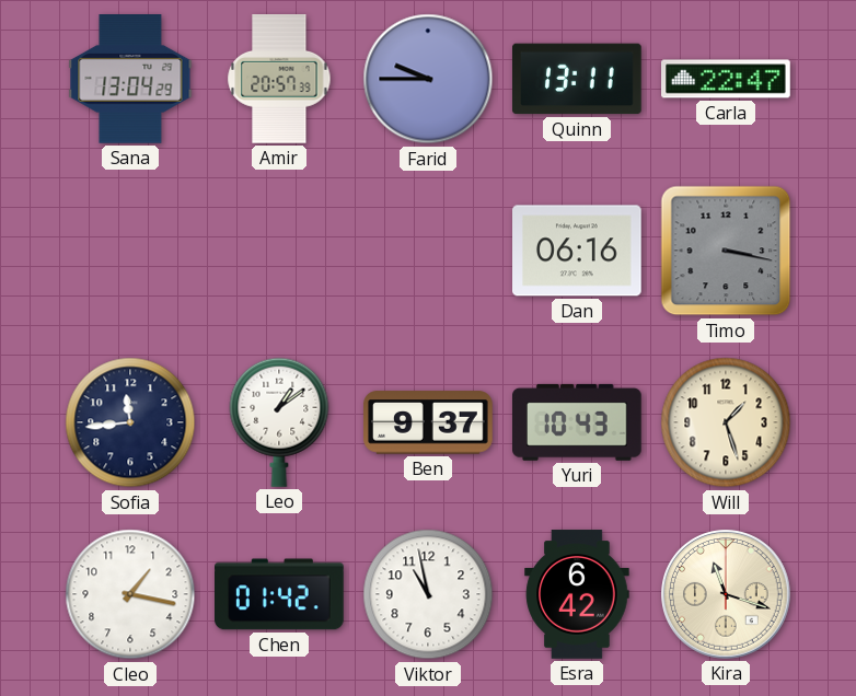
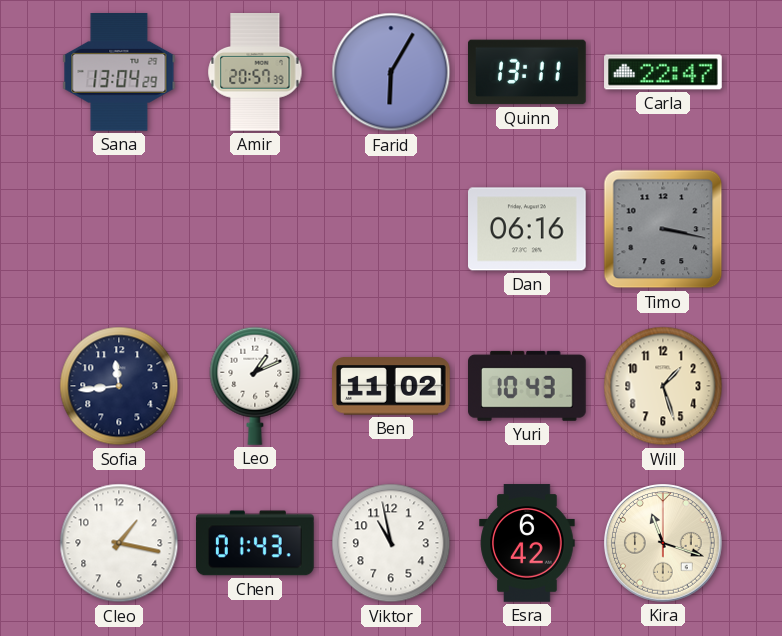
Farid: 9:45 -> 6:05
Leo: 1:09 -> 1:11
Ben: 9:37 -> 11:02
Chen: 01:42 -> 01:43
